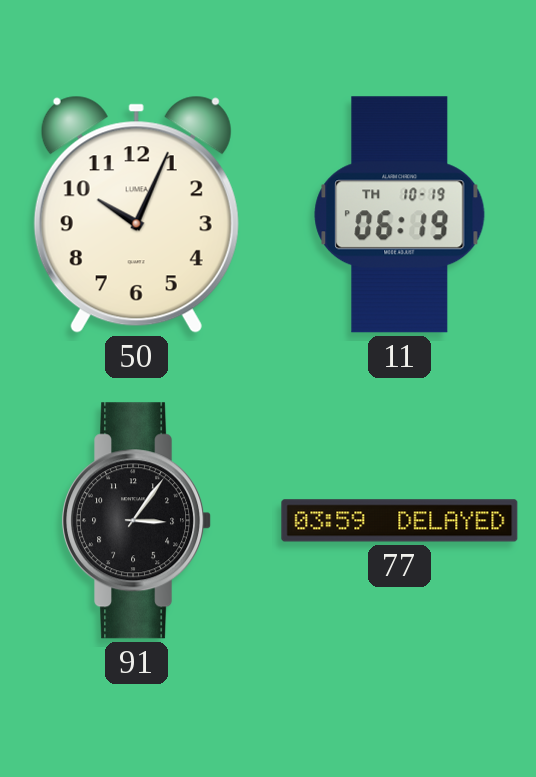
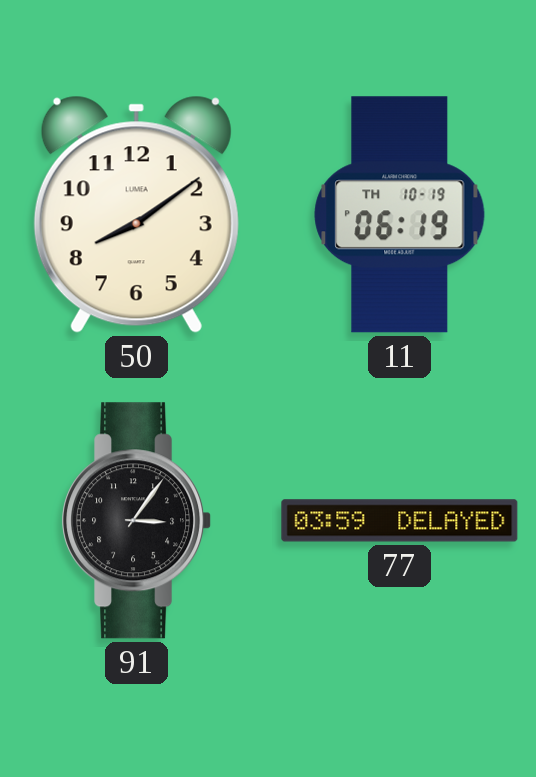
50: 10:04 -> 8:09
